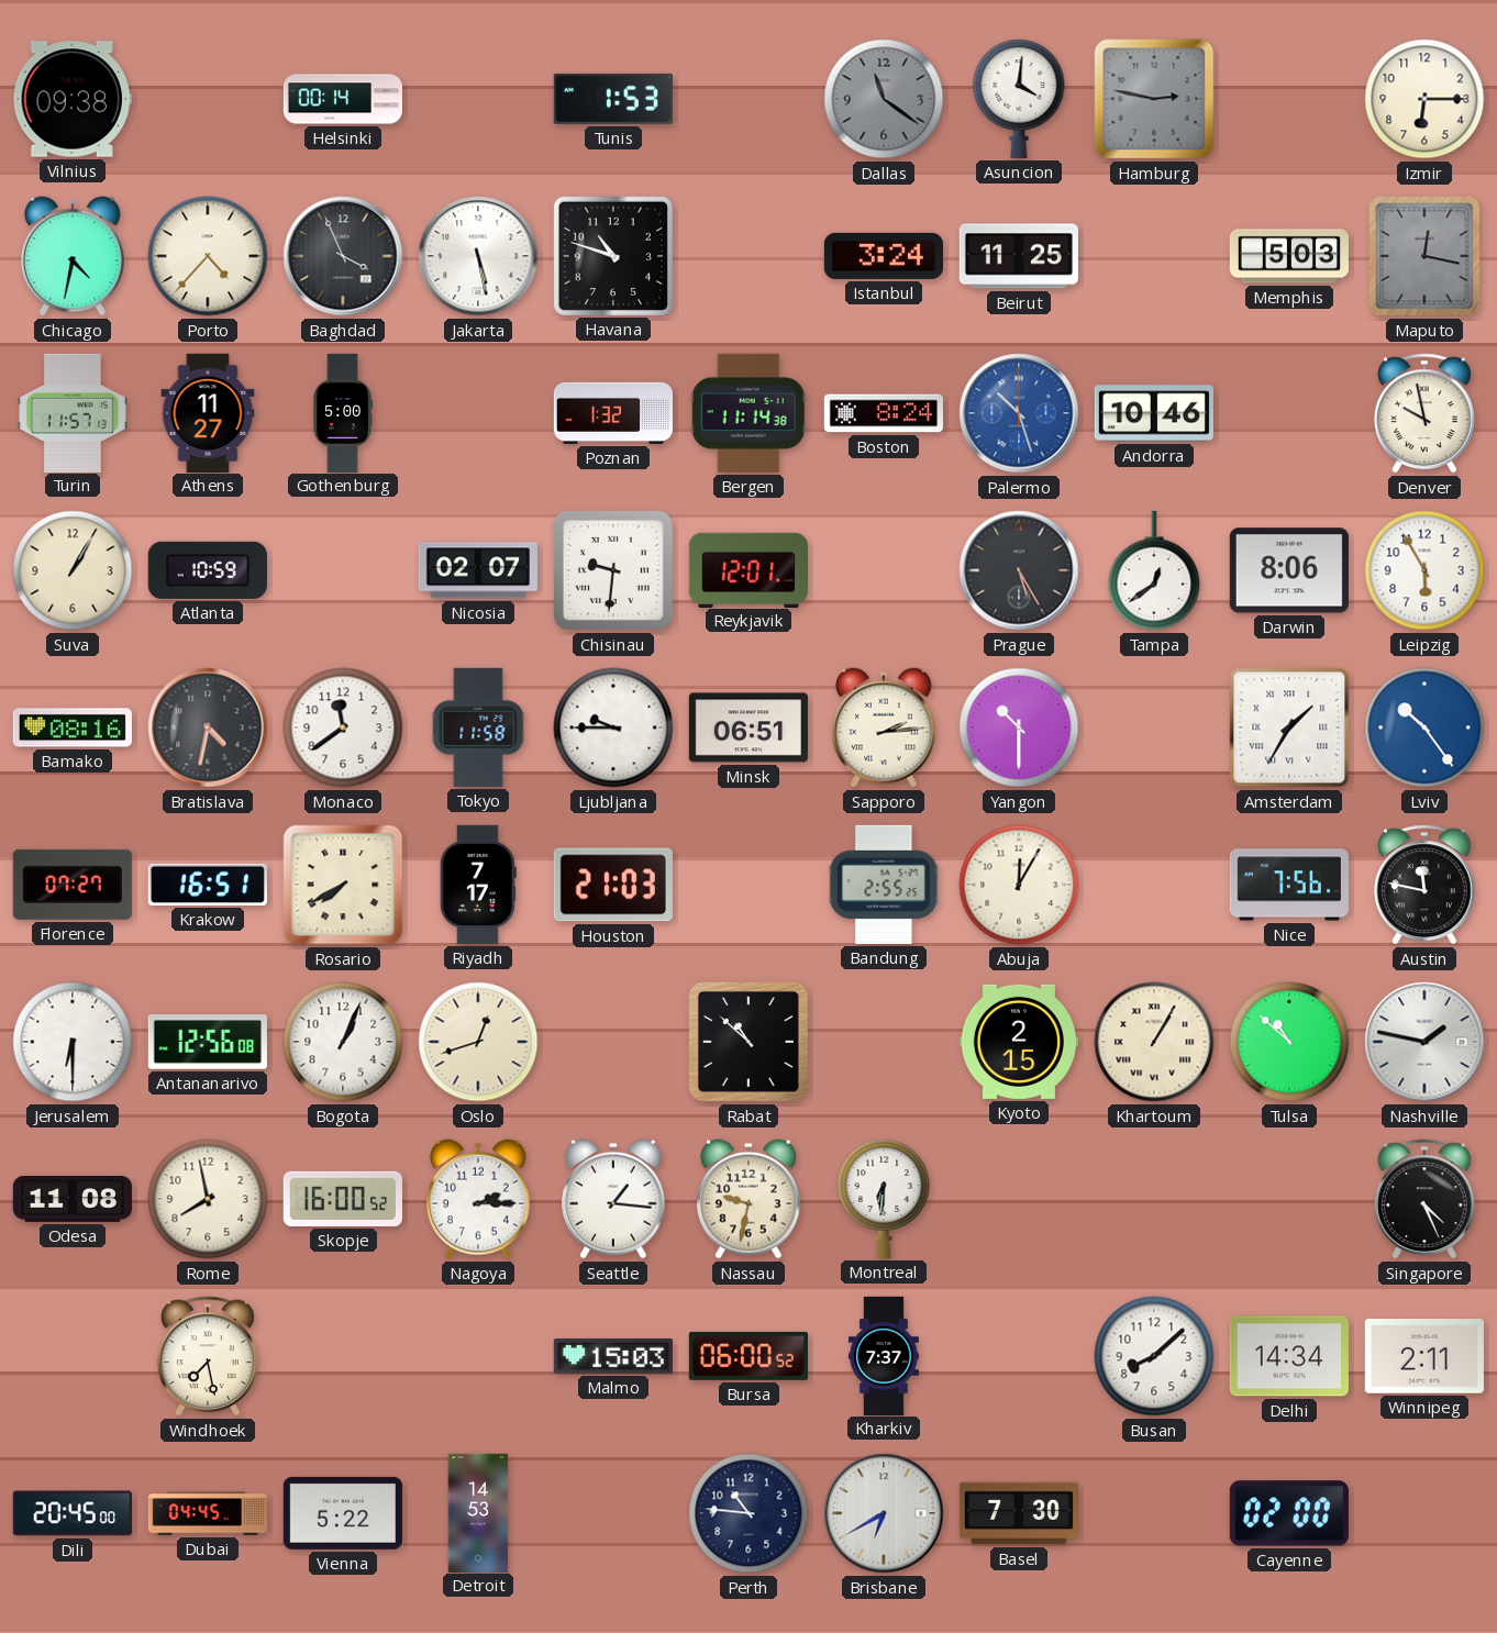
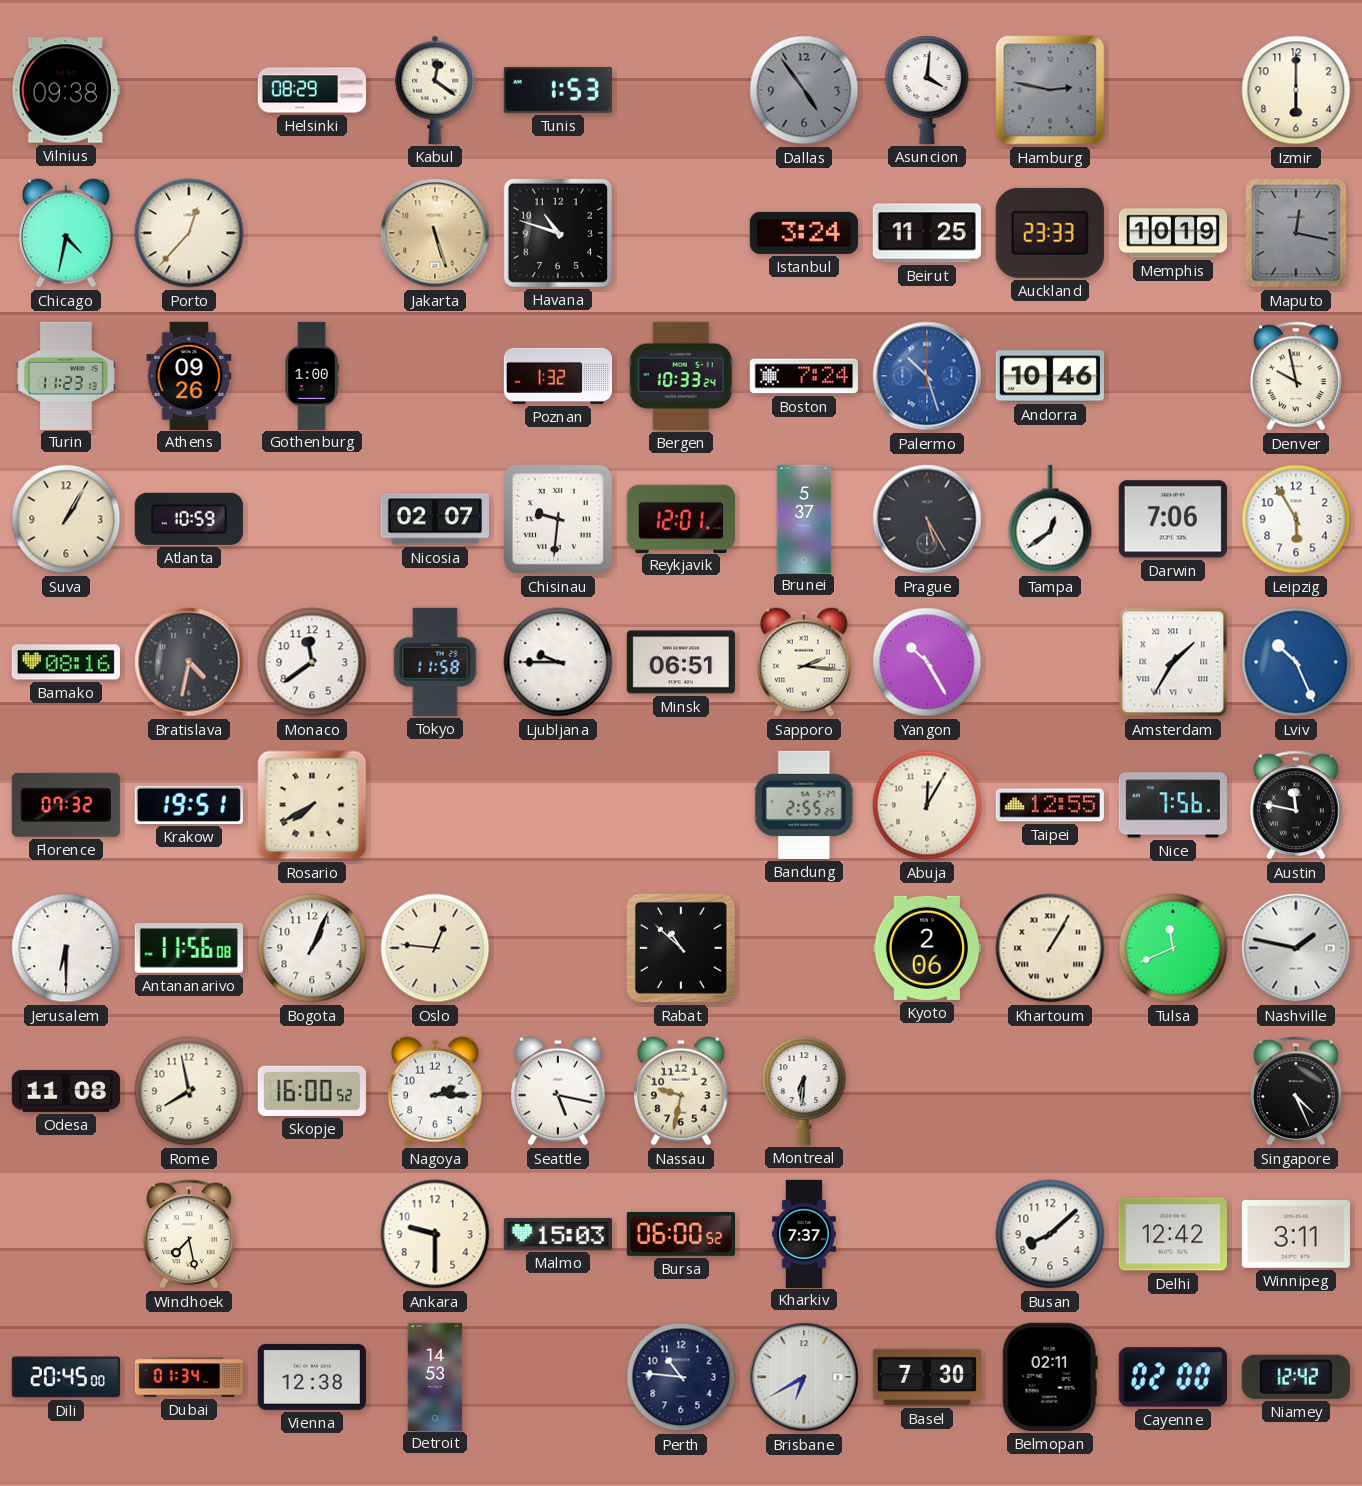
Helsinki: 00:14 -> 08:29
Kabul: none -> 12:21
Dallas: 11:21 -> 4:54
Izmir: 6:15 -> 6:00
Porto: 4:37 -> 12:37
Baghdad: 3:56 -> none
Jakarta: 5:28 -> 5:27
Jakarta dial: white -> champagne
Auckland: none -> 23:33
Memphis: 5:03 -> 10:19
Turin: 11:57 -> 11:23
Athens: 11:27 -> 09:26
Gothenburg: 5:00 -> 1:00
Bergen: 11:14 -> 10:33
Boston: 8:24 -> 7:24
Brunei: none -> 5:37
Darwin: 8:06 -> 7:06
Sapporo: 2:14 -> 2:16
Yangon: 10:30 -> 10:25
Lviv: 10:24 -> 10:26
Florence: 07:27 -> 07:32
Krakow: 16:51 -> 19:51
Riyadh: 7:17 -> none
Houston: 21:03 -> none
Taipei: none -> 12:55
Antananarivo: 12:56 -> 11:56
Oslo: 12:42 -> 12:46
Kyoto: 2:15 -> 2:06
Tulsa: 10:52 -> 11:41
Seattle: 1:16 -> 5:17
Ankara: none -> 9:30
Delhi: 14:34 -> 12:42
Winnipeg: 2:11 -> 3:11
Dubai: 04:45 -> 01:34
Vienna: 5:22 -> 12:38
Belmopan: none -> 02:11
Niamey: none -> 12:42
